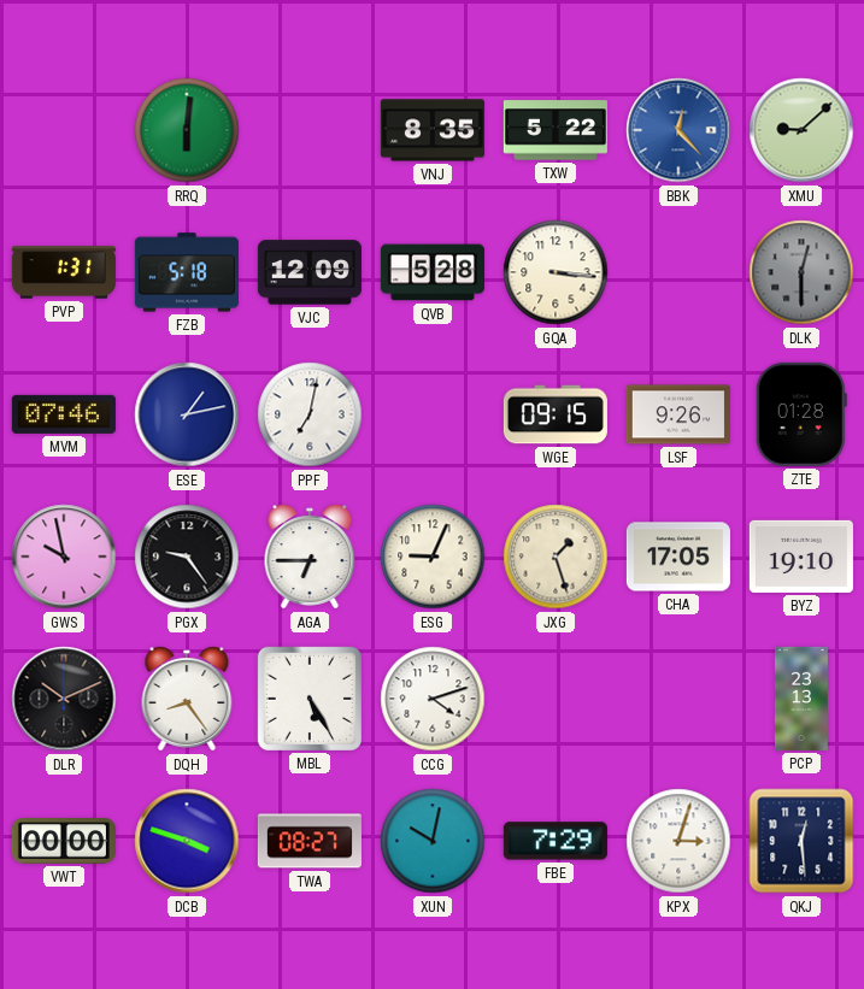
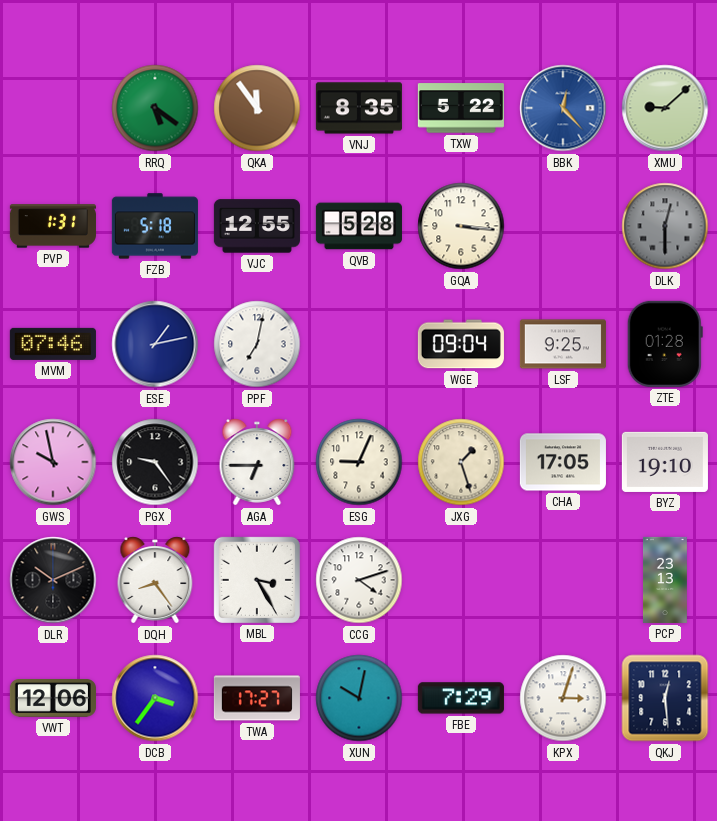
RRQ: 6:01 -> 5:21
QKA: none -> 11:54
VJC: 12:09 -> 12:55
WGE: 09:15 -> 09:04
LSF: 9:26 -> 9:25
MBL: 5:25 -> 3:25
VWT: 00:00 -> 12:06
DCB: 3:48 -> 3:36
TWA: 08:27 -> 17:27
